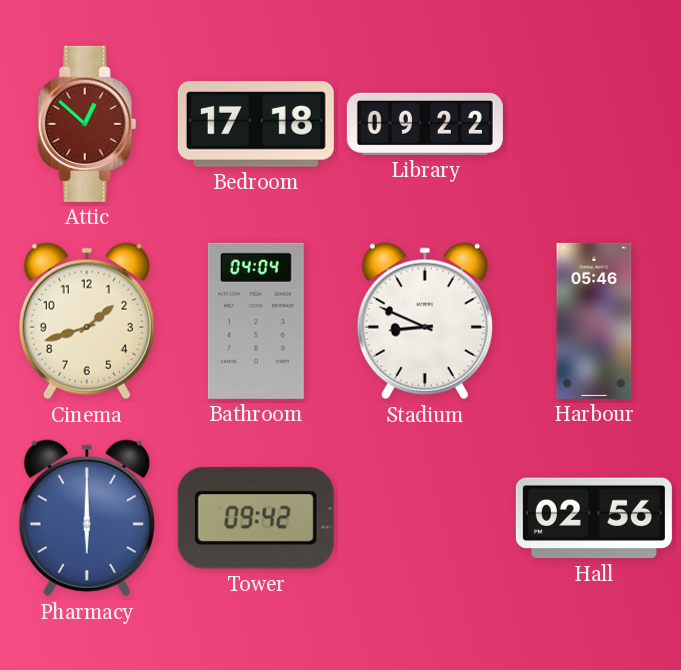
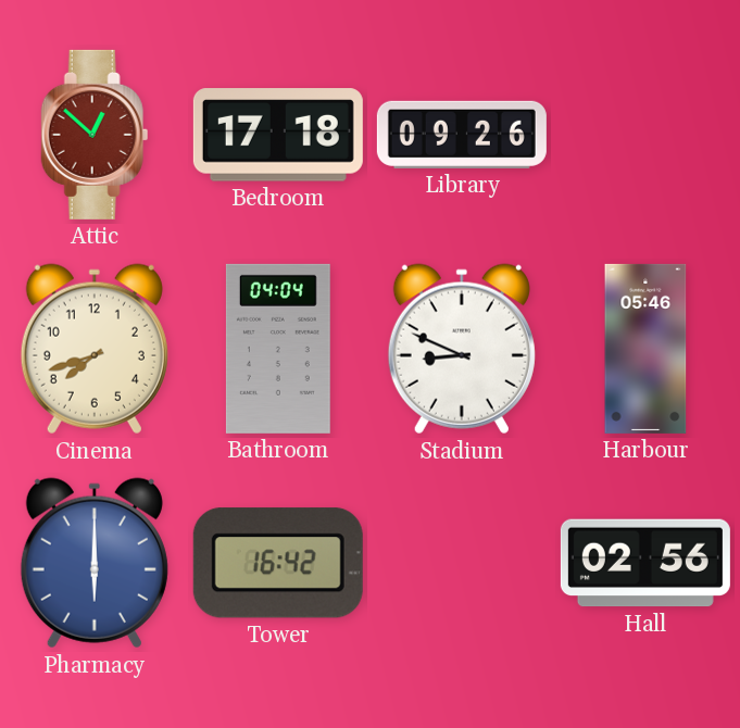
Library: 09:22 -> 09:26
Cinema: 1:42 -> 7:42
Tower: 09:42 -> 16:42
